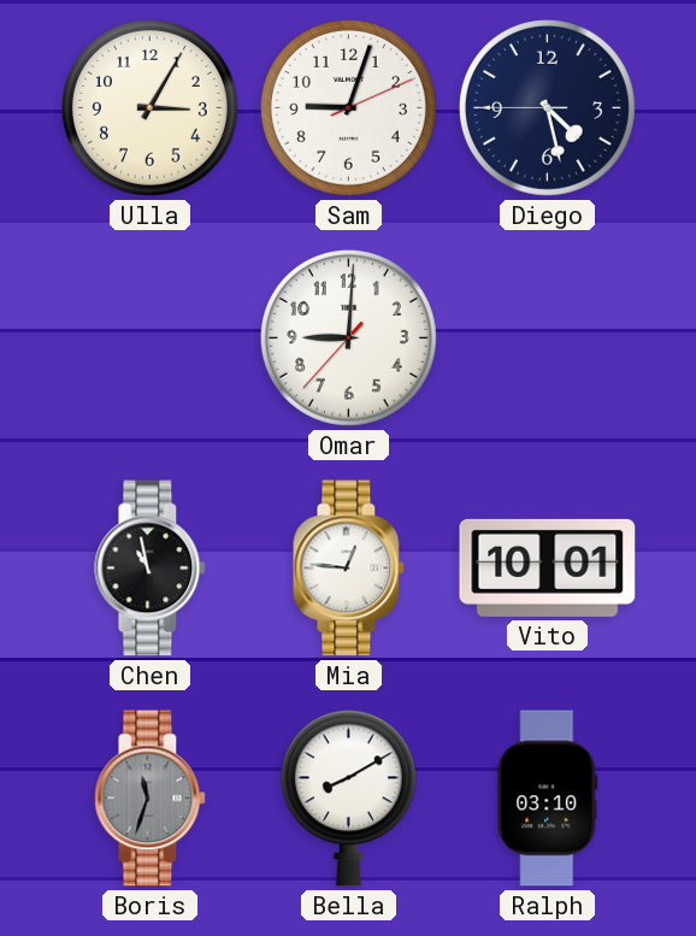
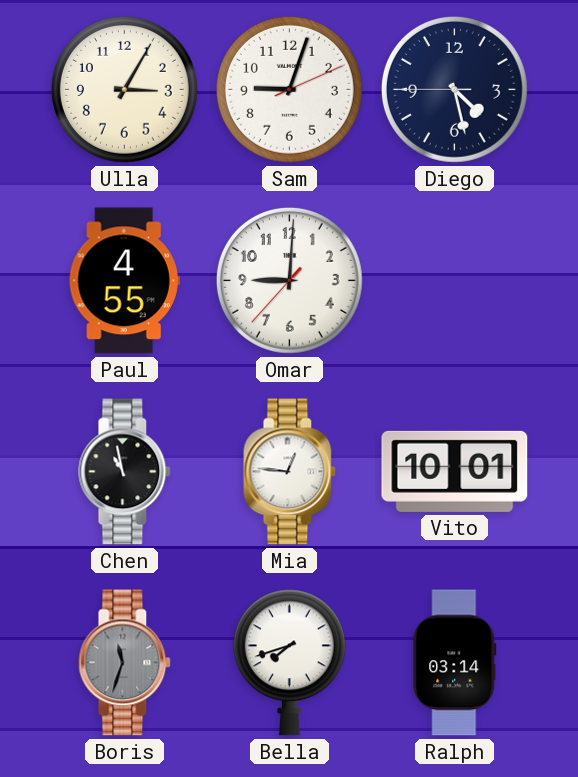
Paul: none -> 4:55
Bella: 8:10 -> 7:42
Ralph: 03:10 -> 03:14
